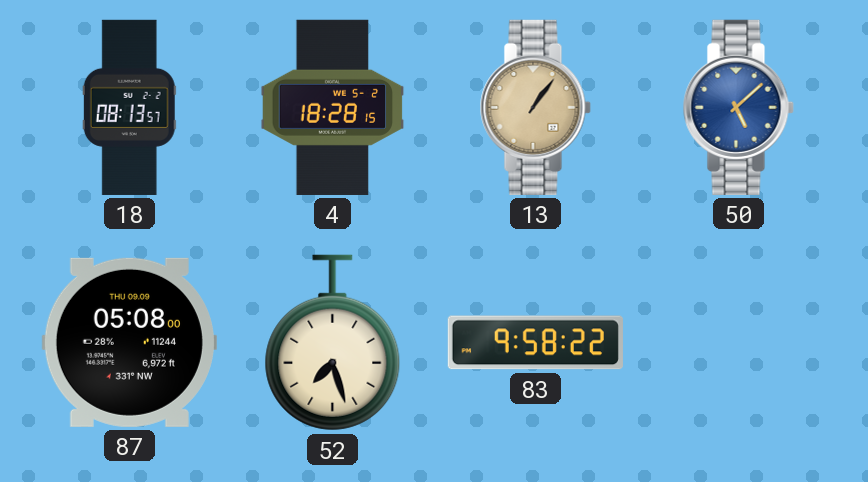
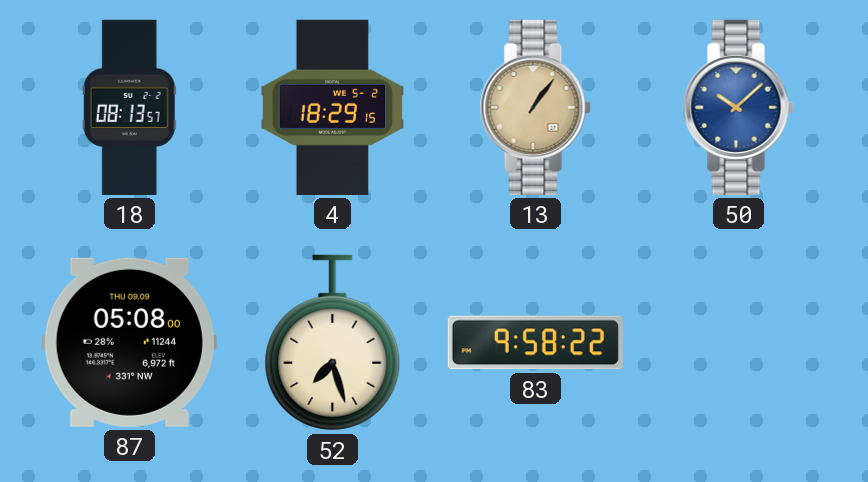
4: 18:28 -> 18:29
50: 5:08 -> 10:08
